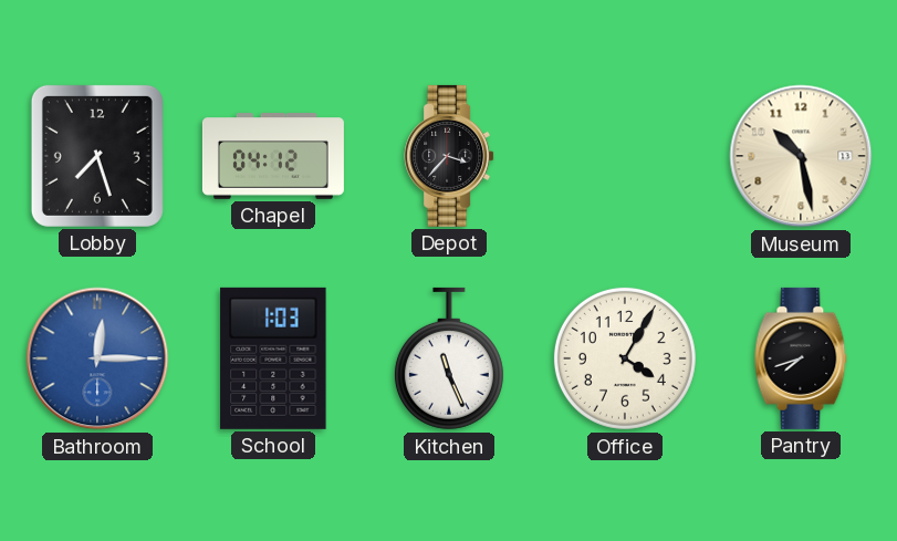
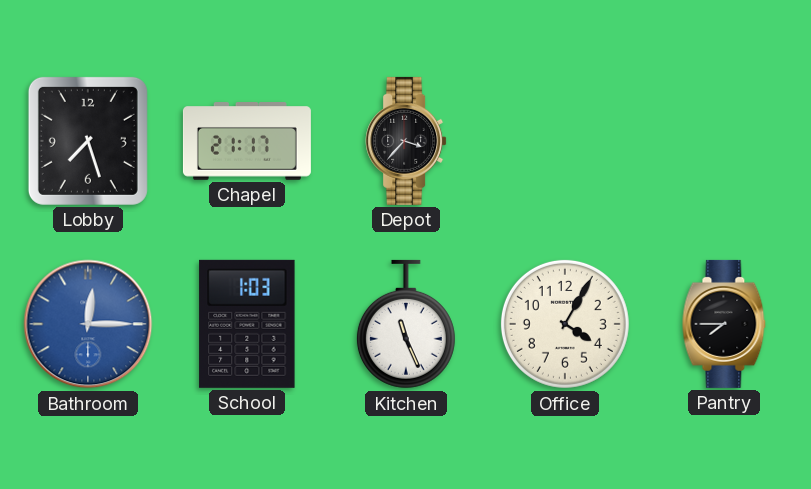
Chapel: 04:12 -> 21:17
Museum: 10:28 -> none
Pantry: 7:42 -> 7:45
